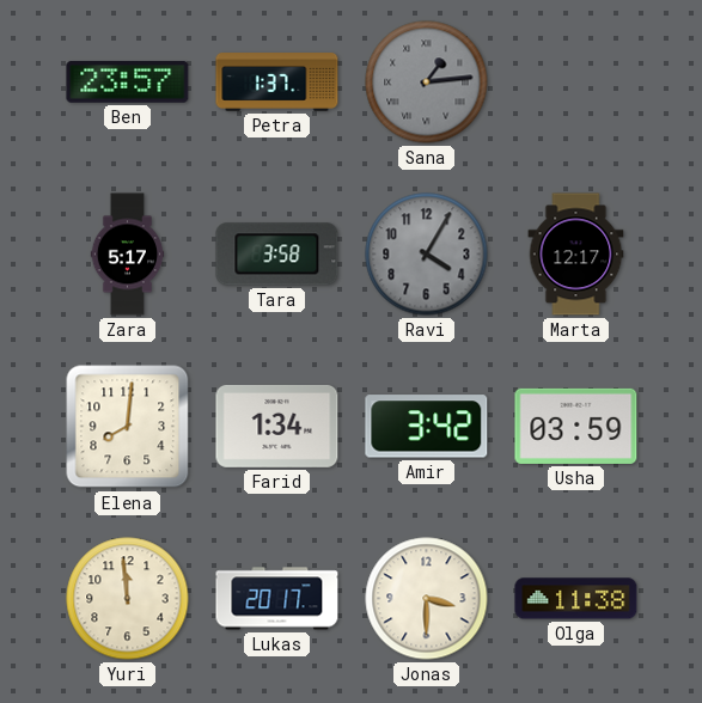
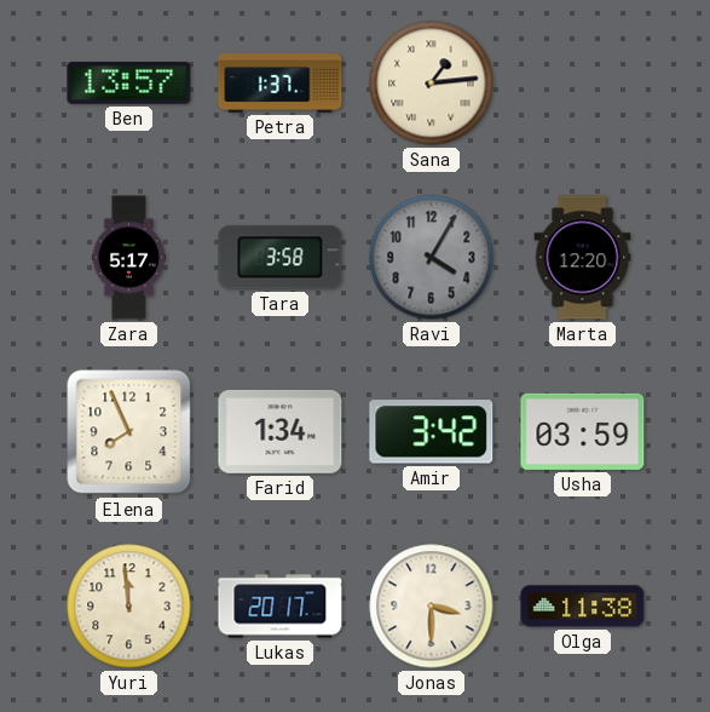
Ben: 23:57 -> 13:57
Sana dial: grey -> cream
Marta: 12:17 -> 12:20
Elena: 8:01 -> 7:56
